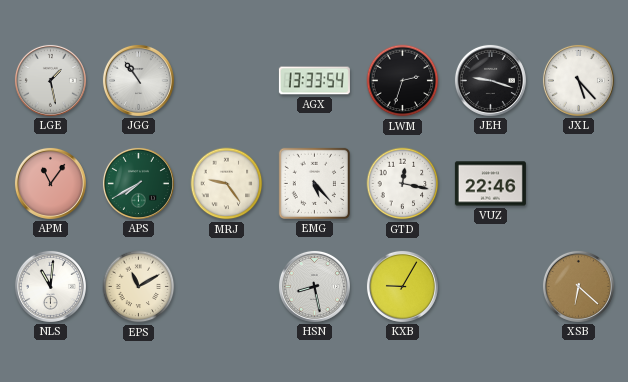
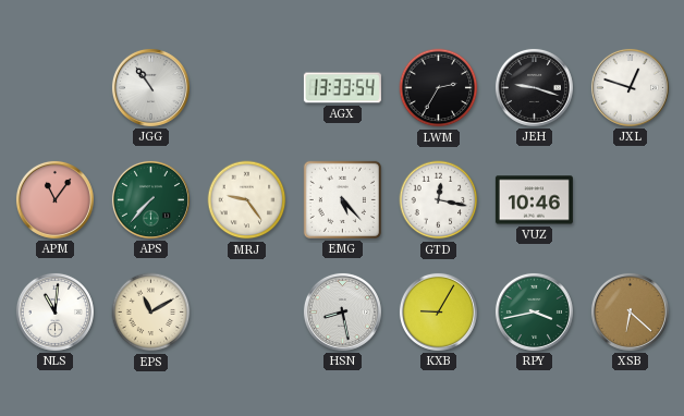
LGE: 1:28 -> none
LWM: 2:33 -> 2:35
JXL: 5:23 -> 12:48
APS: 7:40 -> 7:37
VUZ: 22:46 -> 10:46
RPY: none -> 3:43
